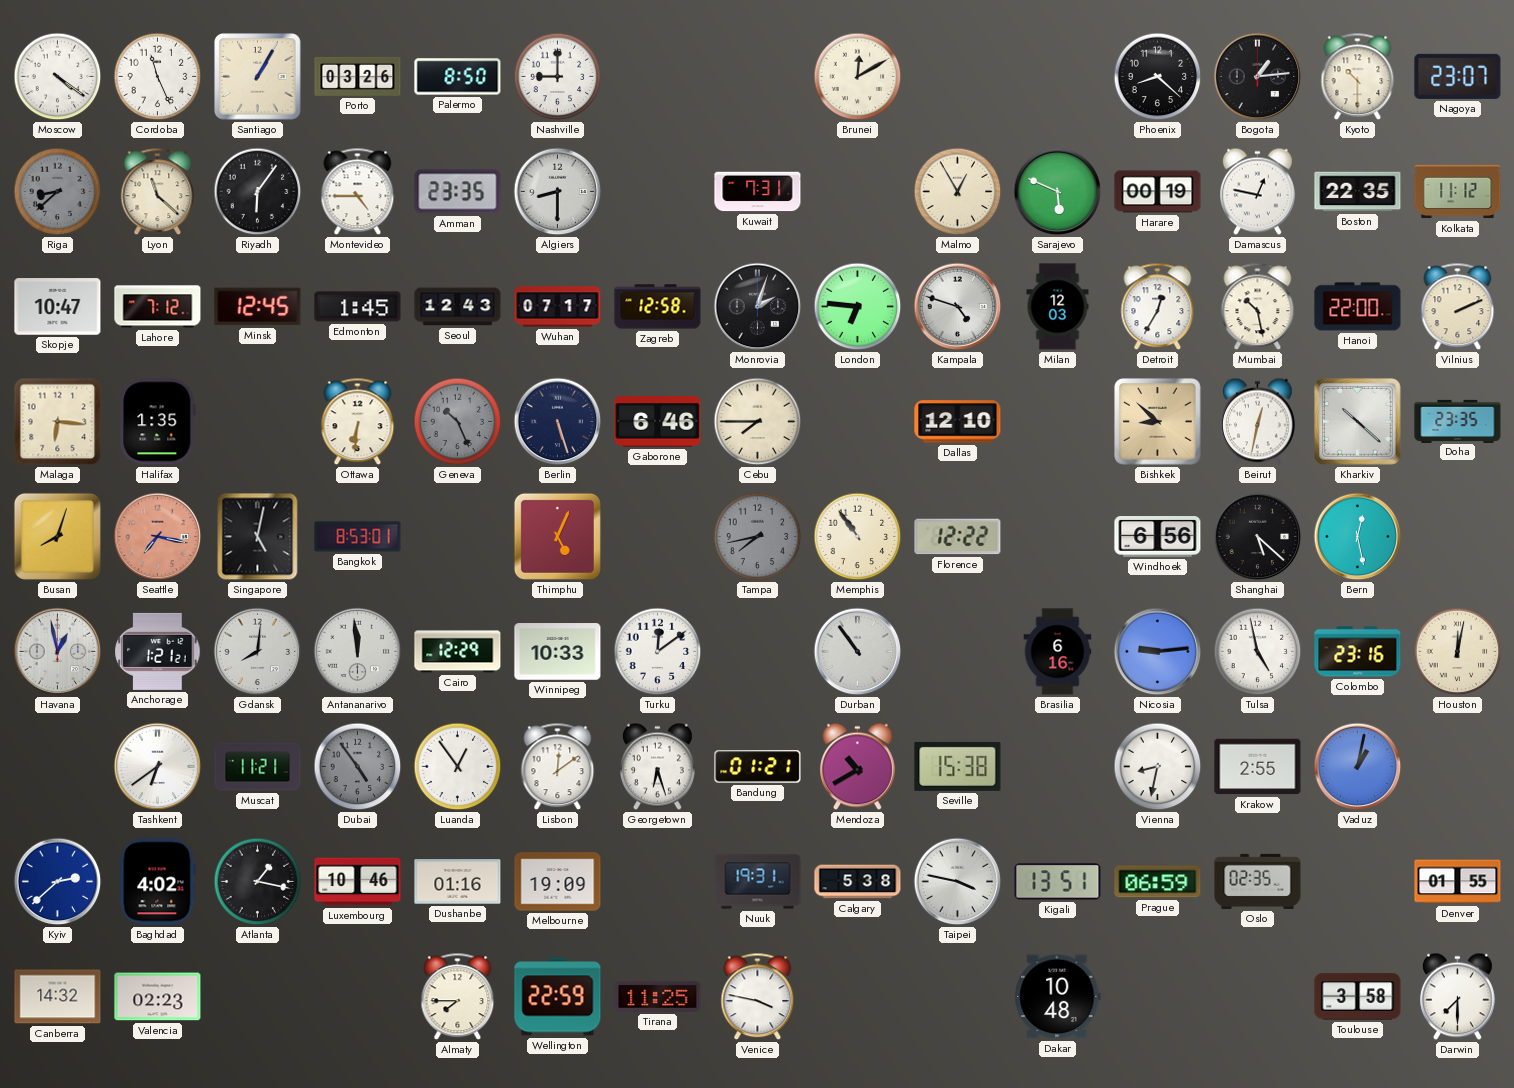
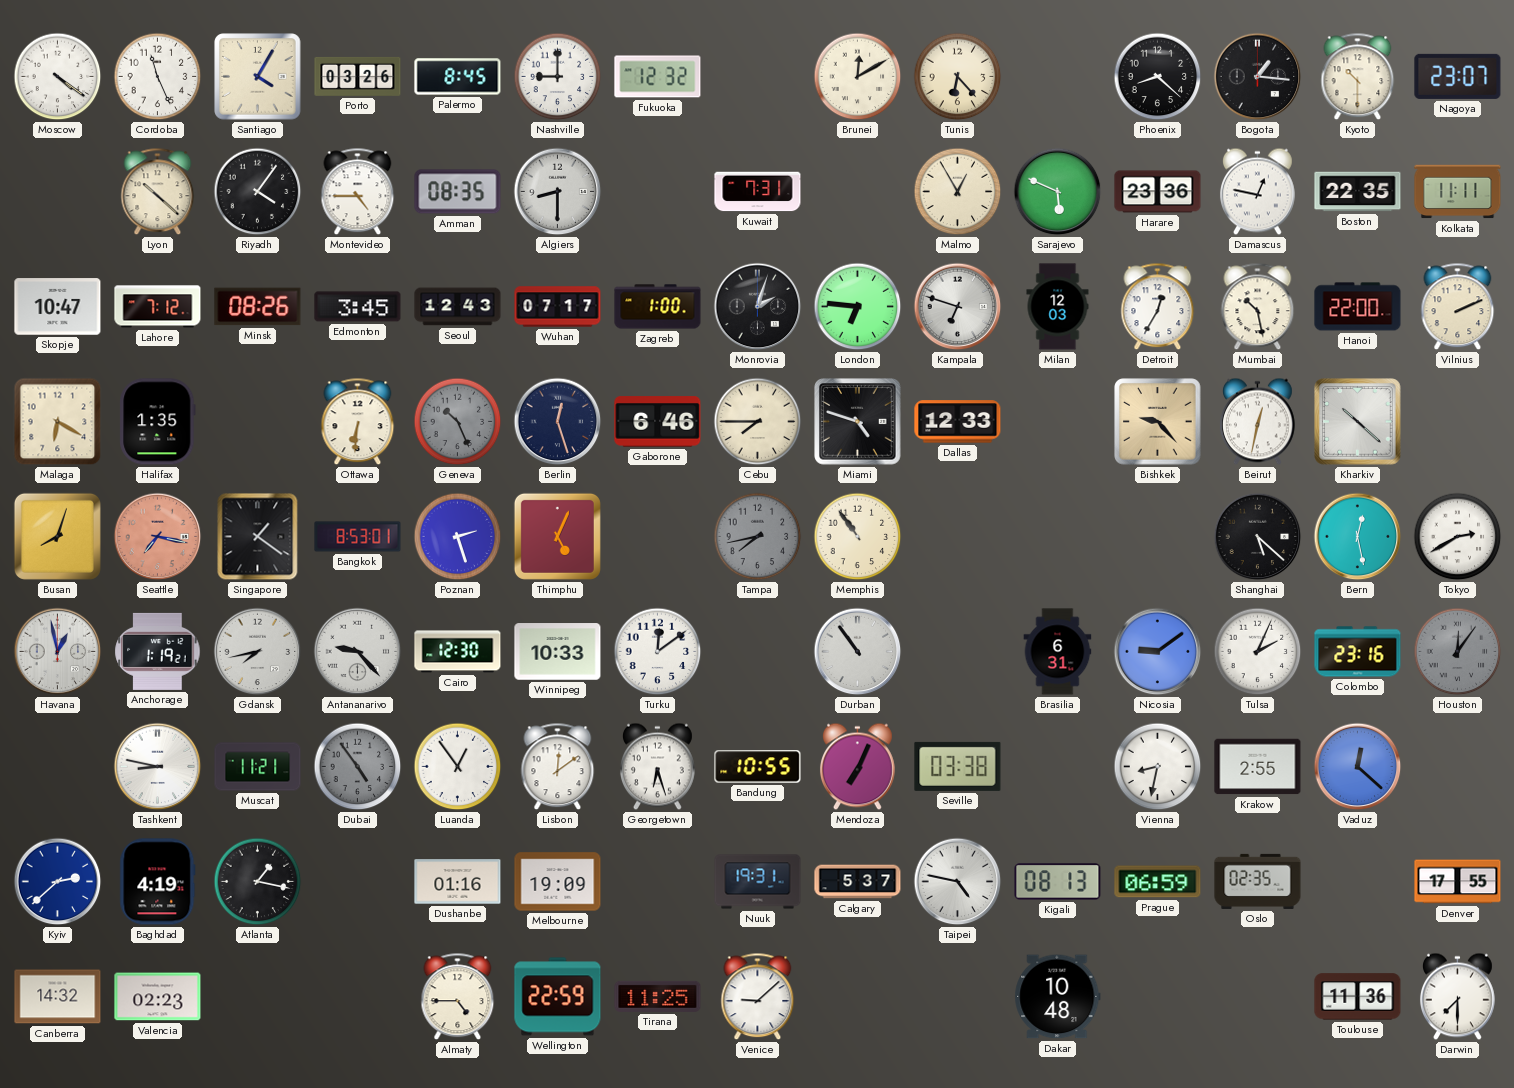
Santiago: 1:05 -> 4:05
Palermo: 8:50 -> 8:45
Fukuoka: none -> 12:32
Tunis: none -> 6:23
Bogota: 1:14 -> 1:16
Riga: 8:38 -> none
Lyon: 11:22 -> 10:22
Riyadh: 6:06 -> 4:06
Amman: 23:35 -> 08:35
Harare: 00:19 -> 23:36
Kolkata: 11:12 -> 11:11
Minsk: 12:45 -> 08:26
Edmonton: 1:45 -> 3:45
Zagreb: 12:58 -> 1:00
Kampala: 4:48 -> 6:48
Malaga: 6:16 -> 6:20
Berlin: 5:27 -> 12:27
Miami: none -> 4:48
Dallas: 12:10 -> 12:33
Bishkek: 8:52 -> 9:23
Doha: 23:35 -> none
Singapore: 5:02 -> 1:21
Poznan: none -> 2:27
Florence: 12:22 -> none
Windhoek: 6:56 -> none
Tokyo: none -> 2:40
Anchorage: 1:21 -> 1:19
Gdansk: 8:01 -> 7:43
Antananarivo: 11:59 -> 9:23
Cairo: 12:29 -> 12:30
Brasilia: 6:16 -> 6:31
Nicosia: 9:14 -> 9:09
Tulsa: 4:58 -> 2:04
Houston: 12:02 -> 12:06
Houston dial: cream -> grey
Tashkent: 6:39 -> 8:47
Bandung: 01:21 -> 10:55
Mendoza: 10:40 -> 7:04
Seville: 15:38 -> 03:38
Vaduz: 1:02 -> 12:22
Baghdad: 4:02 -> 4:19
Luxembourg: 10:46 -> none
Calgary: 5:38 -> 5:37
Taipei: 3:47 -> 4:47
Kigali: 13:51 -> 08:13
Denver: 01:55 -> 17:55
Almaty: 7:45 -> 4:45
Venice: 3:47 -> 9:08
Toulouse: 3:58 -> 11:36
